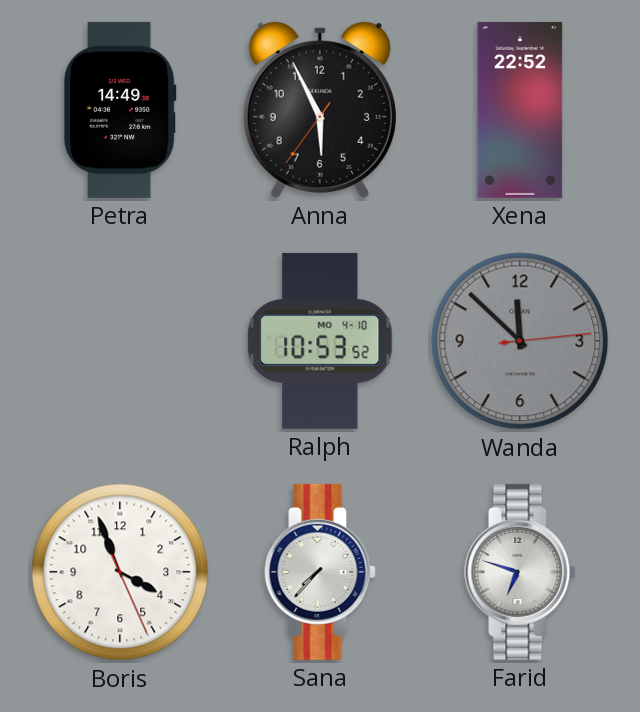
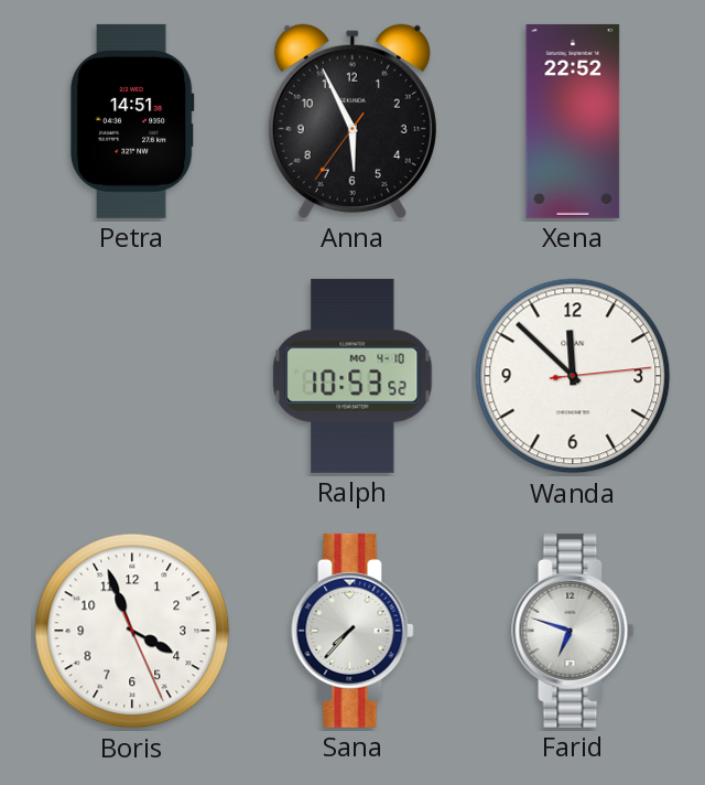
Petra: 14:49 -> 14:51
Wanda dial: grey -> white
